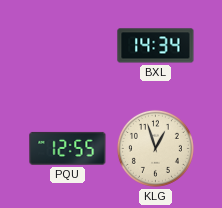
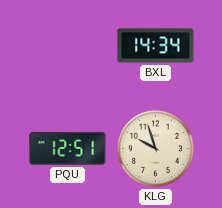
PQU: 12:55 -> 12:51
KLG: 12:57 -> 9:57
